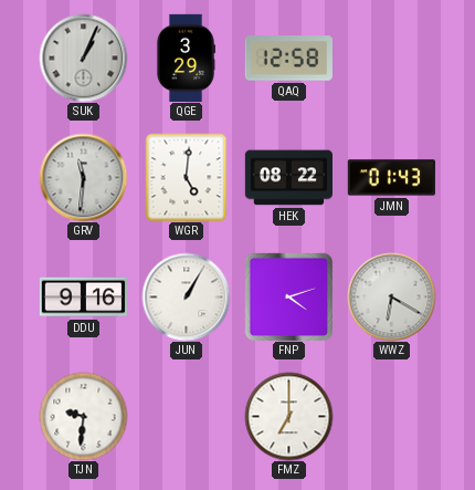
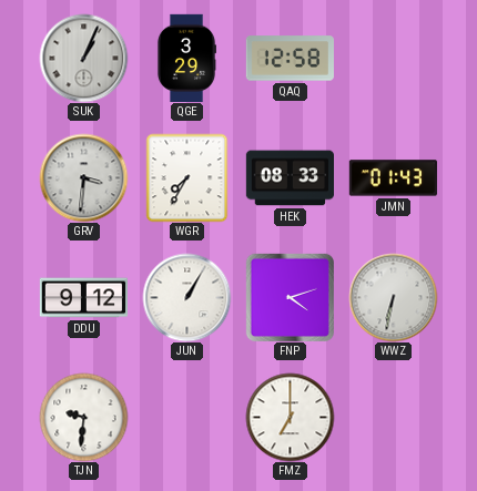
GRV: 11:31 -> 3:31
WGR: 5:01 -> 7:35
HEK: 08:22 -> 08:33
DDU: 9:16 -> 9:12
WWZ: 6:20 -> 6:32
